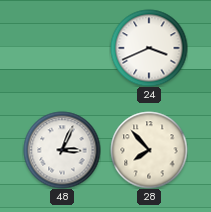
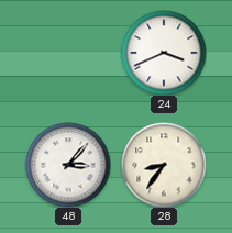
48: 3:04 -> 3:07
28: 7:53 -> 8:36
